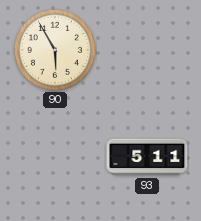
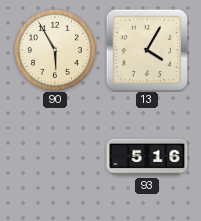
13: none -> 4:05
93: 5:11 -> 5:16
